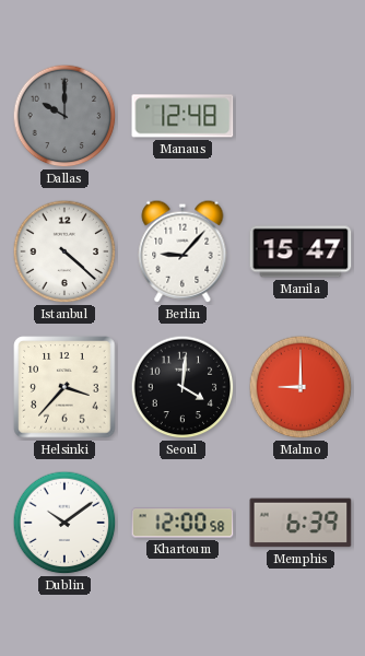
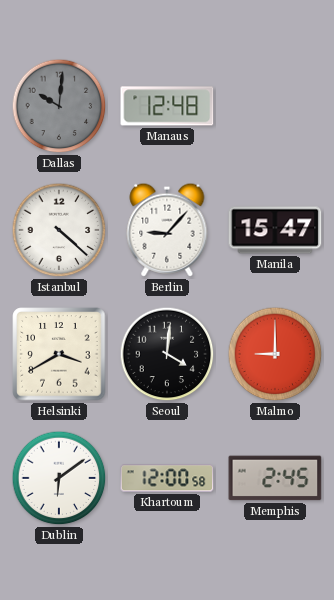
Dallas: 10:00 -> 10:01
Helsinki: 3:37 -> 3:40
Dublin: 10:09 -> 6:09
Memphis: 6:39 -> 2:45
